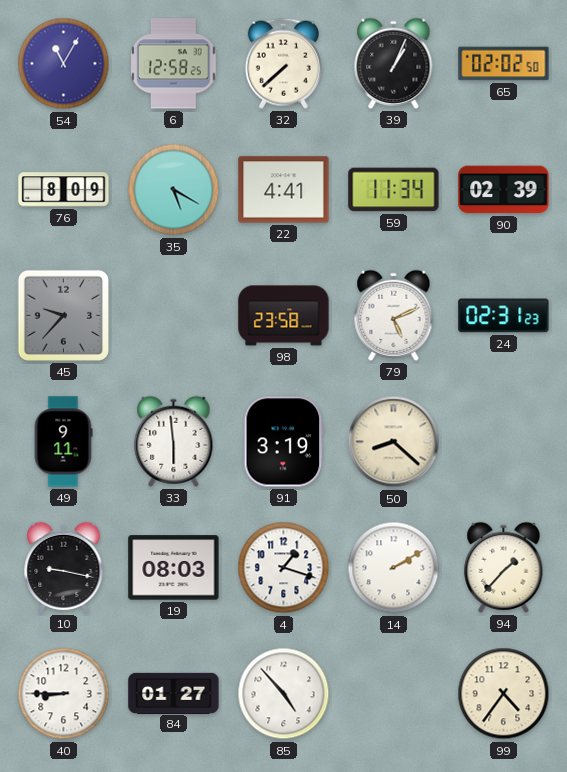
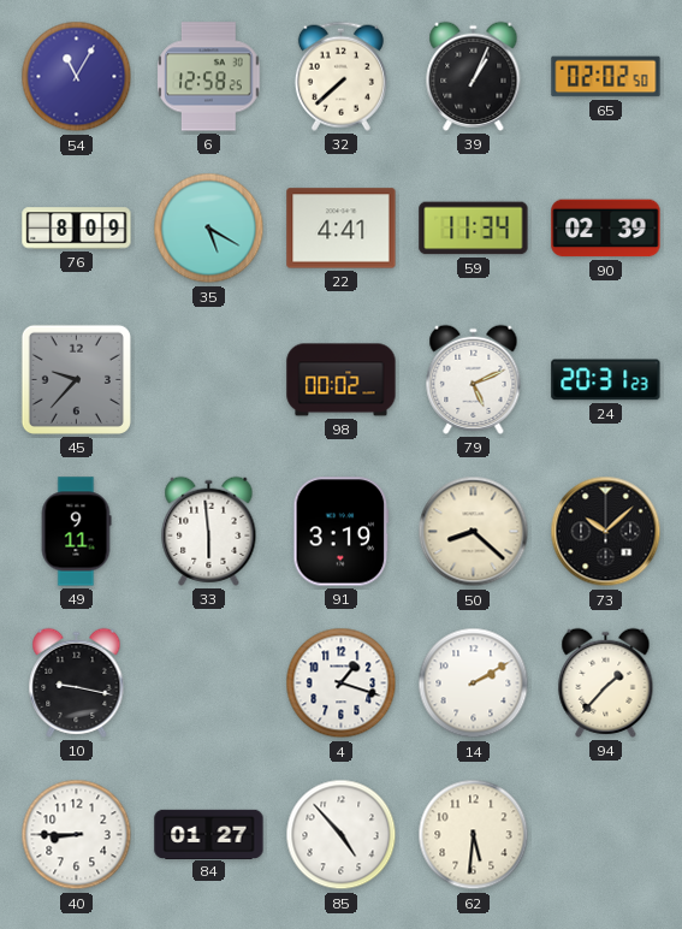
98: 23:58 -> 00:02
24: 02:31 -> 20:31
73: none -> 10:08
19: 08:03 -> none
62: none -> 5:31
99: 4:36 -> none
